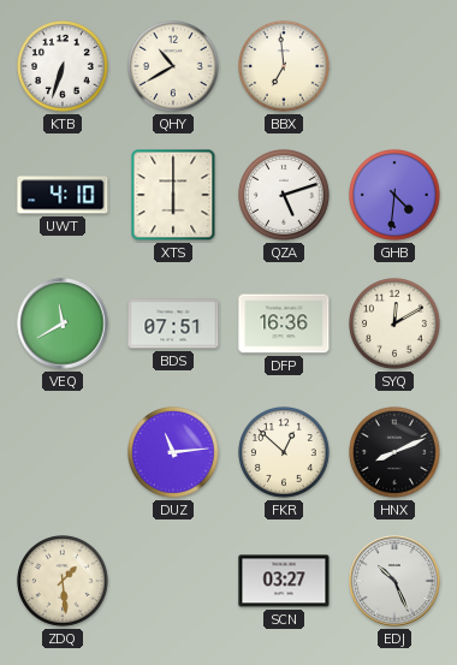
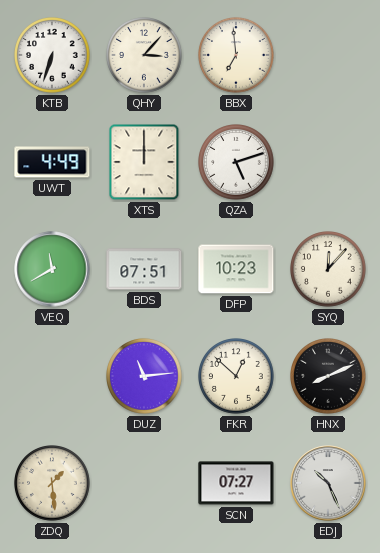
QHY: 10:40 -> 3:07
UWT: 4:10 -> 4:49
XTS: 6:00 -> 12:00
GHB: 4:31 -> none
DFP: 16:36 -> 10:23
SYQ: 12:10 -> 12:07
SCN: 03:27 -> 07:27
